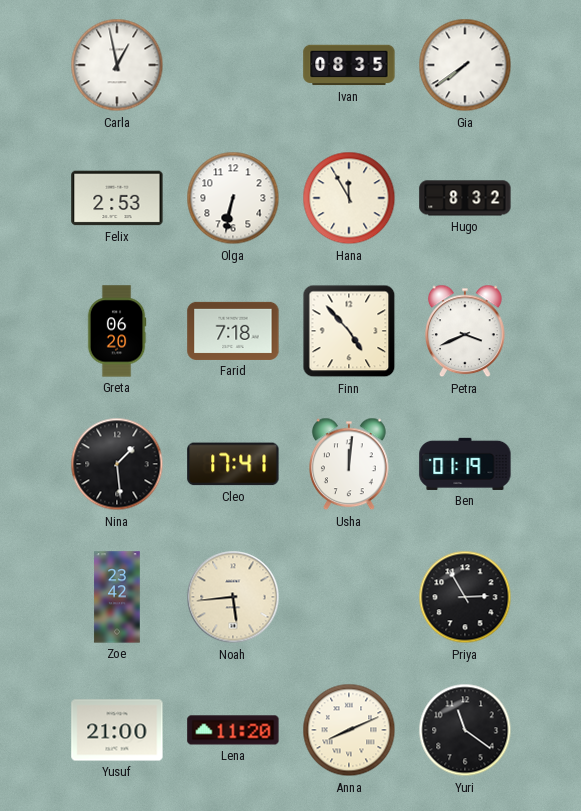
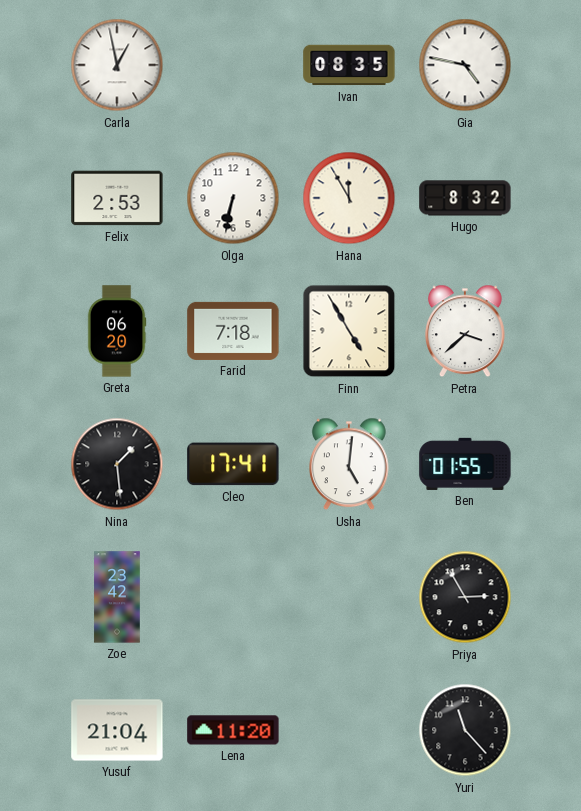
Gia: 7:39 -> 4:47
Finn: 4:53 -> 4:55
Petra: 3:41 -> 3:38
Usha: 12:01 -> 5:01
Ben: 01:19 -> 01:55
Noah: 5:44 -> none
Yusuf: 21:00 -> 21:04
Anna: 8:11 -> none
Yuri: 11:21 -> 11:23
